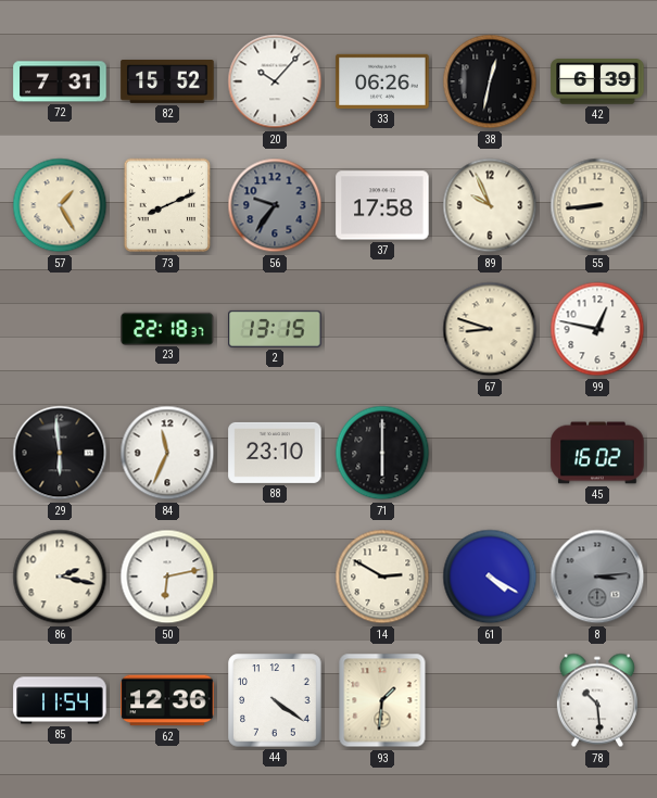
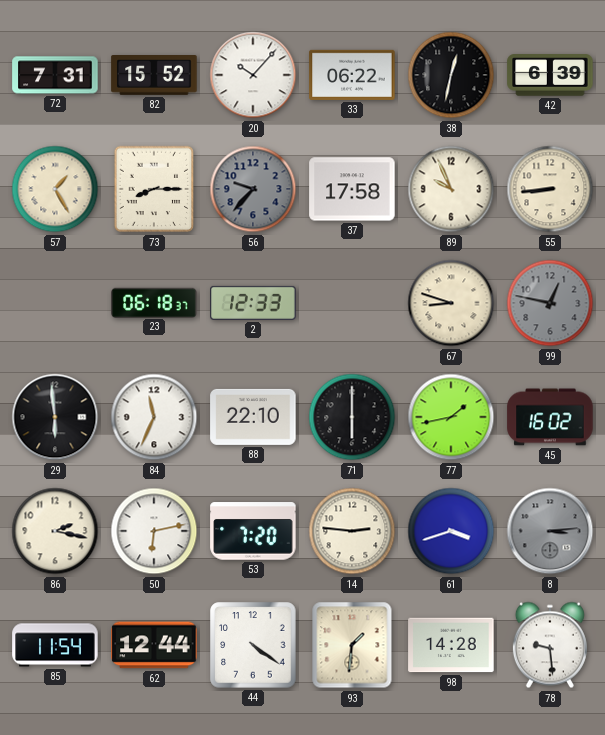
33: 06:26 -> 06:22
73: 8:11 -> 8:15
56: 9:36 -> 9:37
23: 22:18 -> 06:18
2: 13:15 -> 12:33
99 dial: white -> grey
88: 23:10 -> 22:10
77: none -> 1:43
53: none -> 7:20
14: 2:50 -> 2:46
61: 4:20 -> 3:42
62: 12:36 -> 12:44
98: none -> 14:28
78: 10:29 -> 9:29
